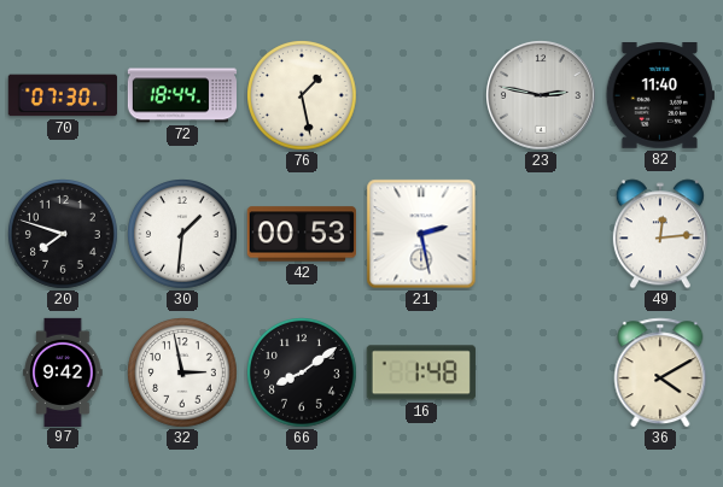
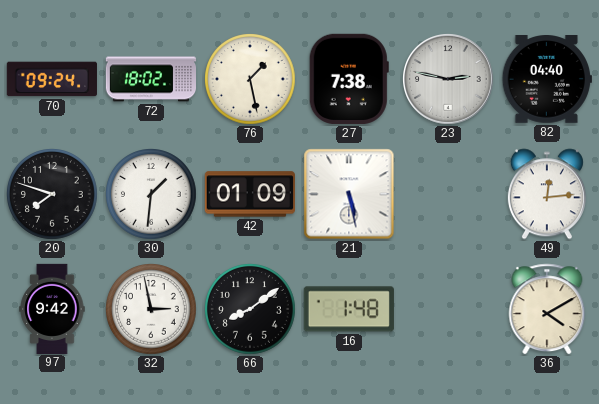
70: 07:30 -> 09:24
72: 18:44 -> 18:02
27: none -> 7:38
82: 11:40 -> 04:40
42: 00:53 -> 01:09
21: 2:28 -> 5:28
